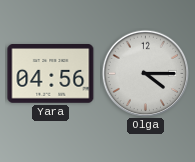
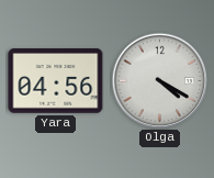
Olga: 4:15 -> 4:20
